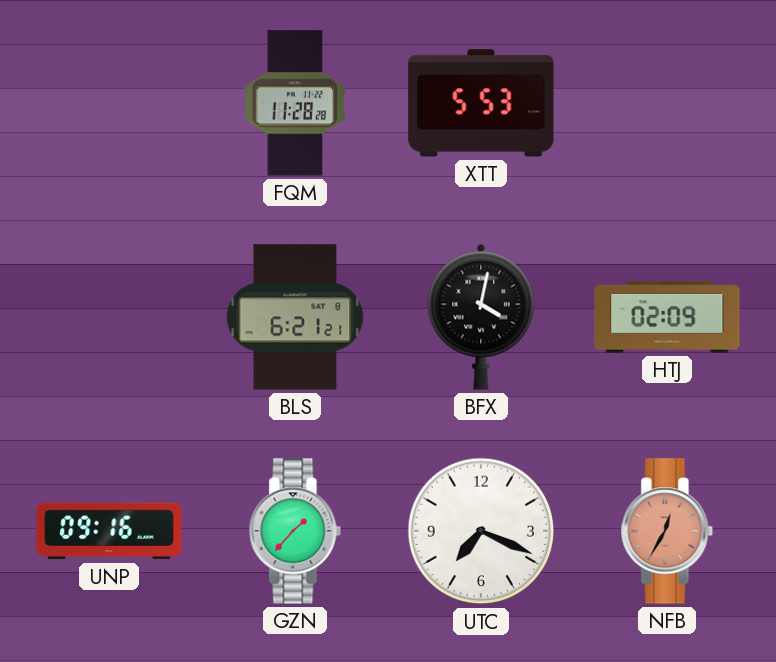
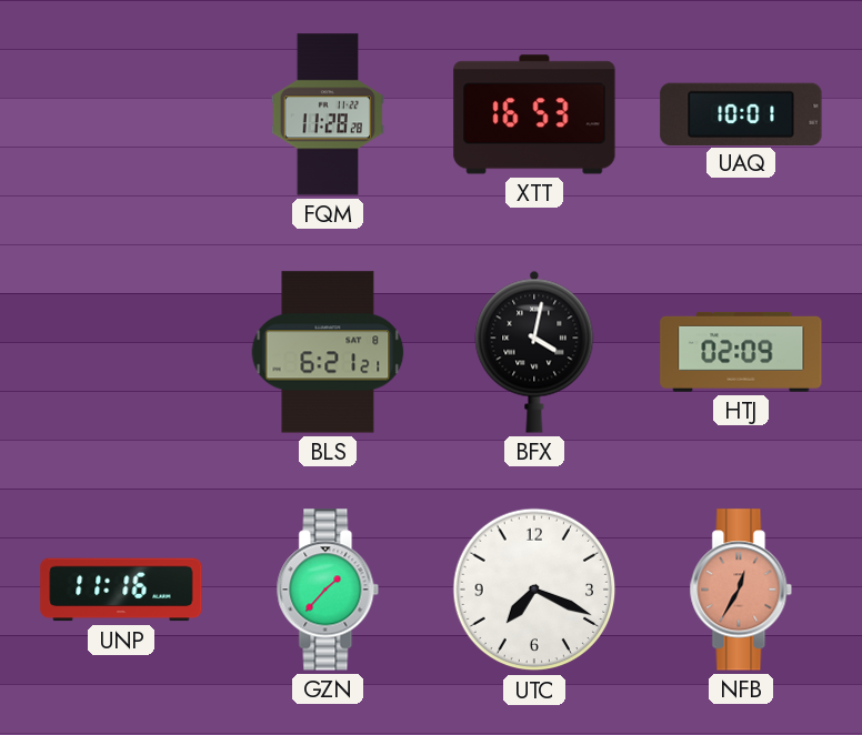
XTT: 5:53 -> 16:53
UAQ: none -> 10:01
UNP: 09:16 -> 11:16
